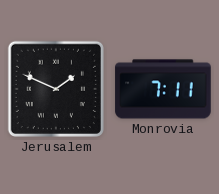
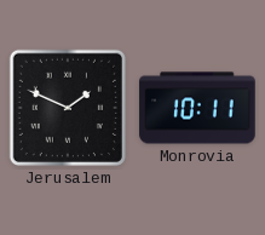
Monrovia: 7:11 -> 10:11
